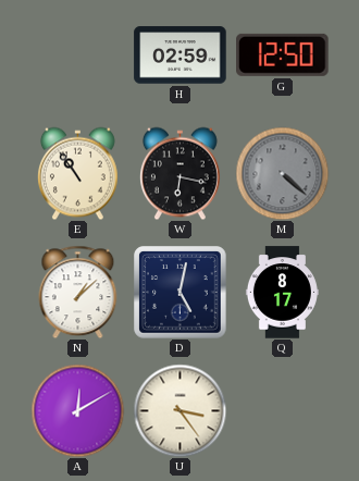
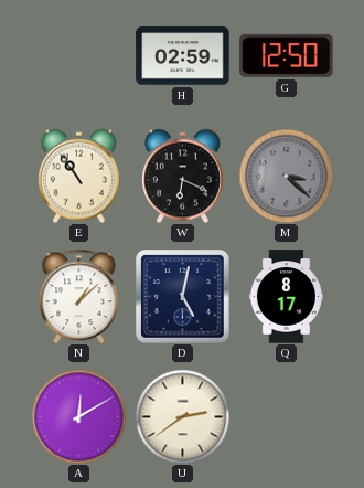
W: 6:17 -> 6:19
M: 4:22 -> 3:22
U: 3:24 -> 2:39
